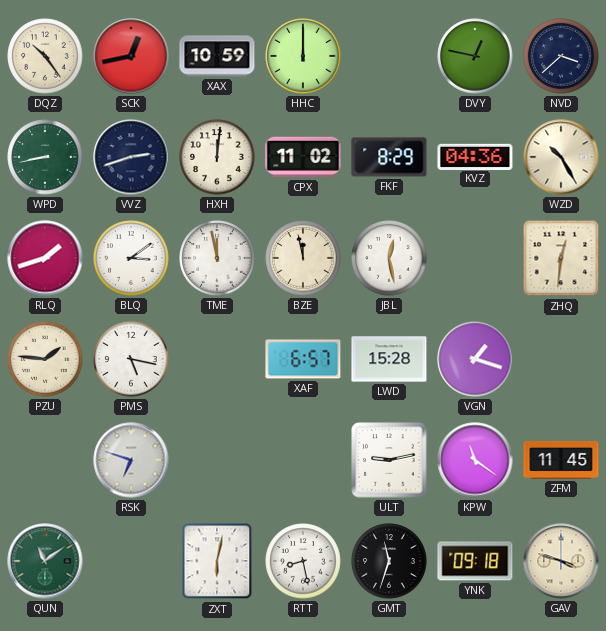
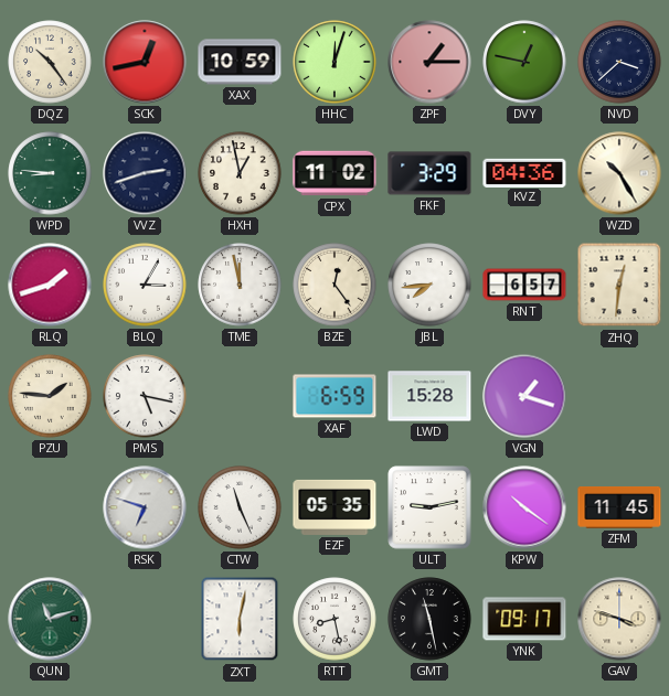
HHC: 12:00 -> 12:03
ZPF: none -> 1:15
WPD: 8:43 -> 8:46
HXH: 12:01 -> 12:58
FKF: 8:29 -> 3:29
BLQ: 3:09 -> 3:05
BZE: 11:58 -> 12:24
JBL: 12:28 -> 7:44
RNT: none -> 6:57
XAF: 6:57 -> 6:59
CTW: none -> 11:26
EZF: none -> 05:35
KPW: 11:21 -> 10:21
QUN: 11:09 -> 11:12
GMT: 11:33 -> 11:28
YNK: 09:18 -> 09:17
